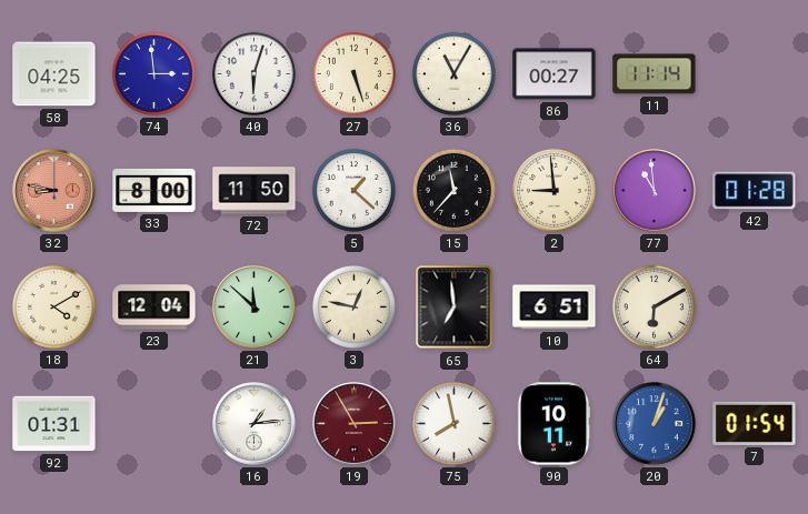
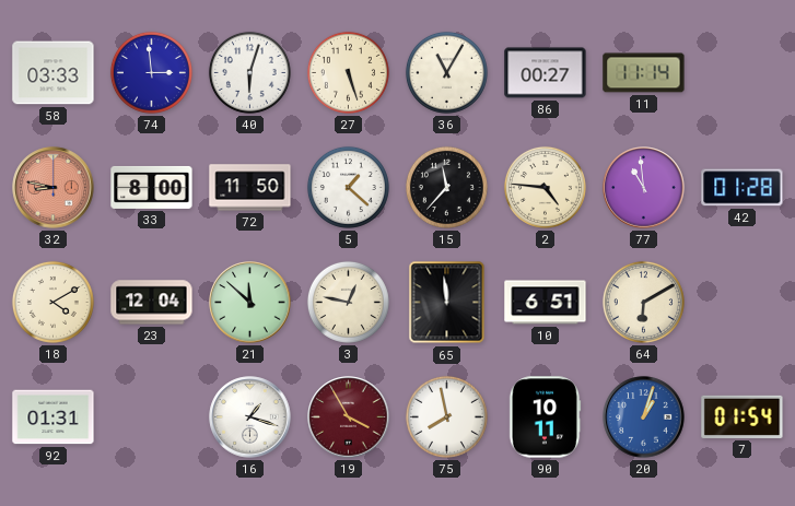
58: 04:25 -> 03:33
2: 8:59 -> 4:46
65: 6:59 -> 11:59
16: 1:14 -> 1:18
19: 2:55 -> 3:55
